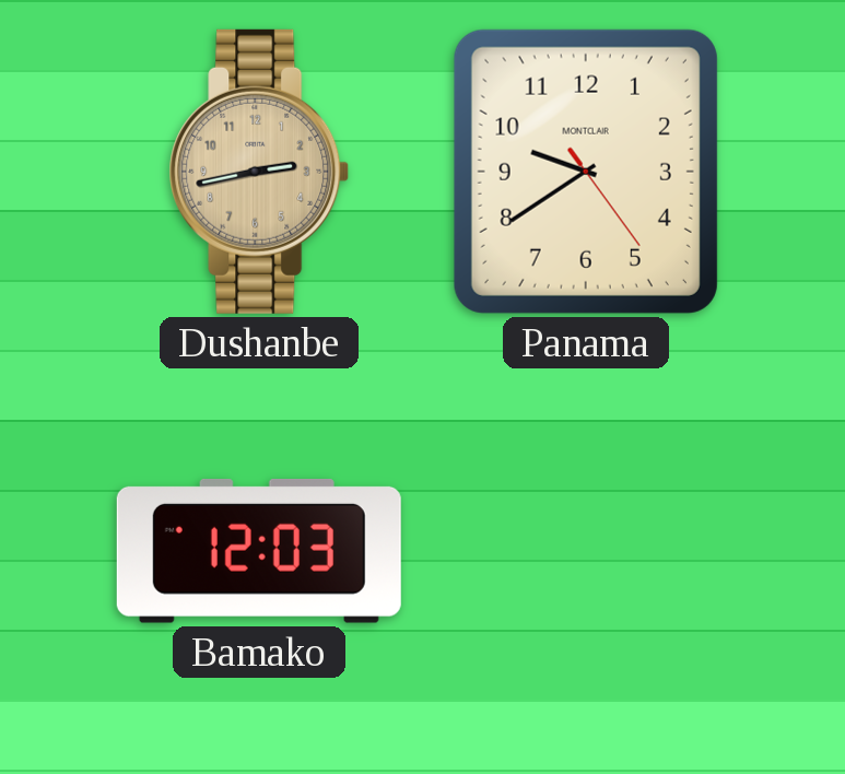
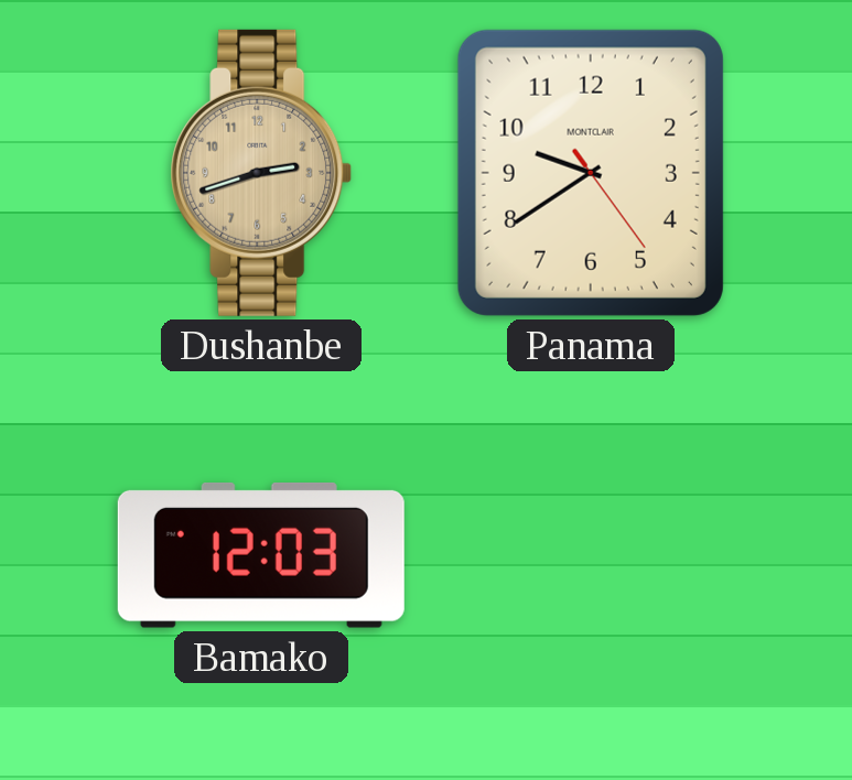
Dushanbe: 2:43 -> 2:42
